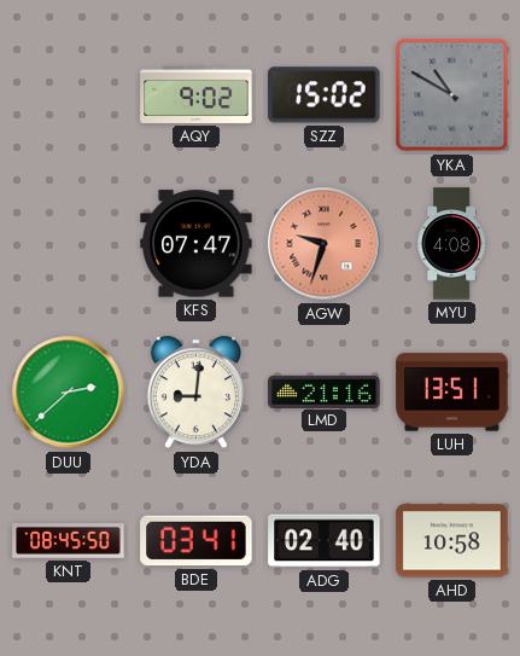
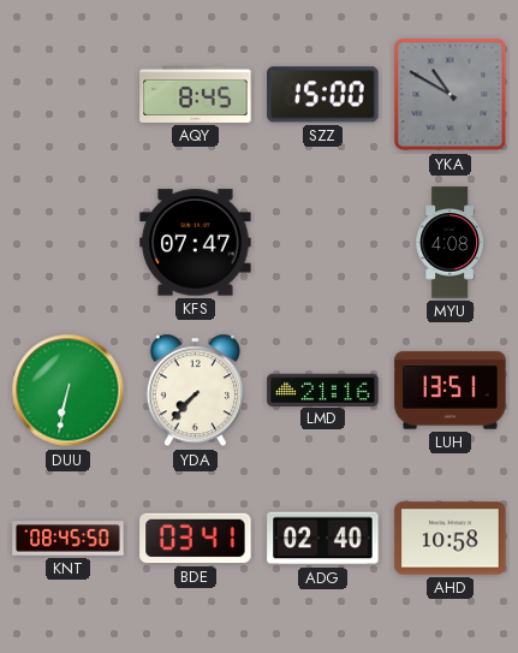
AQY: 9:02 -> 8:45
SZZ: 15:02 -> 15:00
AGW: 9:33 -> none
DUU: 2:38 -> 6:32
YDA: 9:01 -> 7:37
